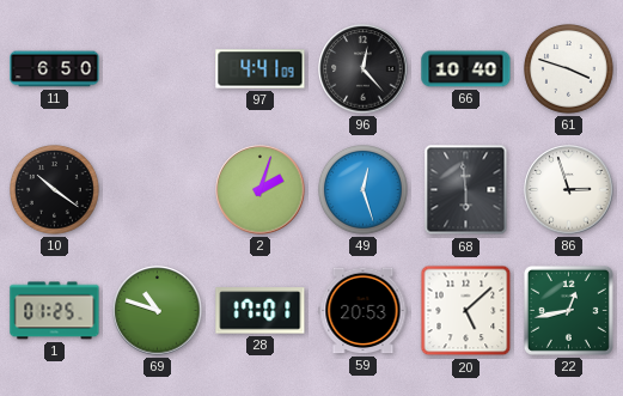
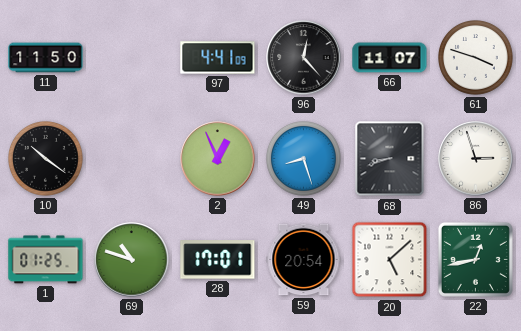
11: 6:50 -> 11:50
66: 10:40 -> 11:07
2: 2:03 -> 12:56
49: 12:27 -> 8:27
68: 5:59 -> 8:42
59: 20:53 -> 20:54
